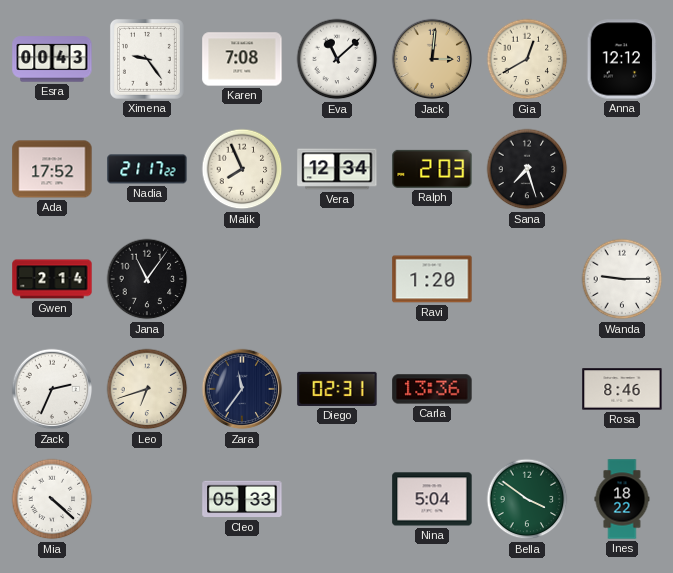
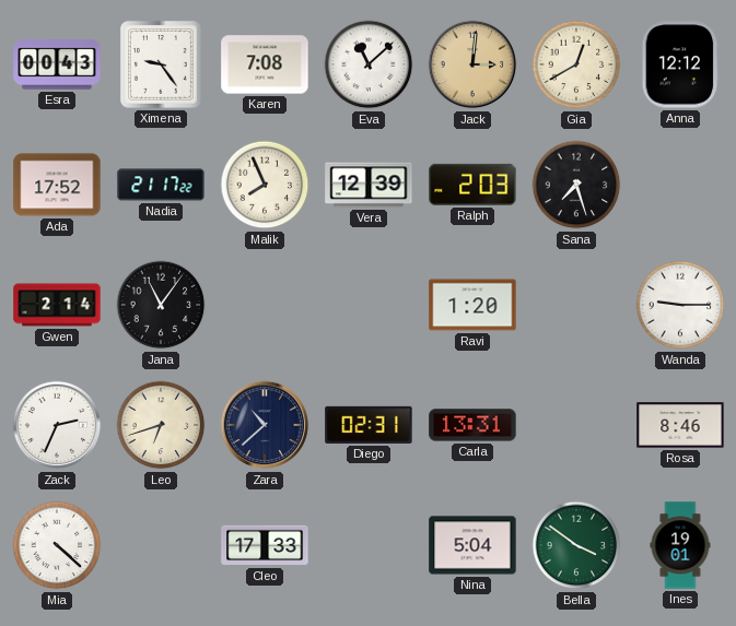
Vera: 12:34 -> 12:39
Zara: 11:36 -> 10:38
Carla: 13:36 -> 13:31
Cleo: 05:33 -> 17:33
Ines: 18:22 -> 19:01
